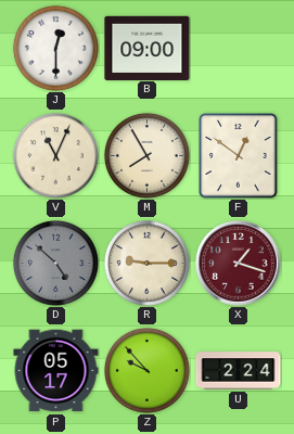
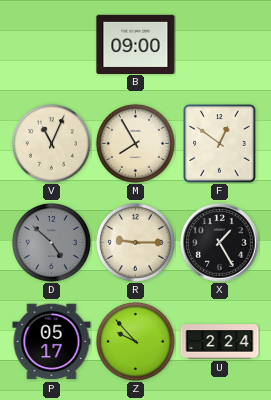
J: 12:30 -> none
X: 1:18 -> 1:25
X dial: burgundy -> black
